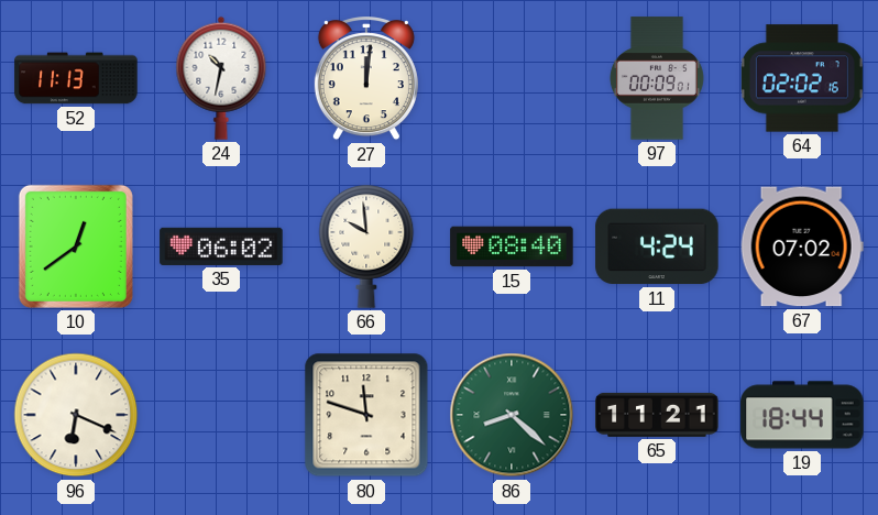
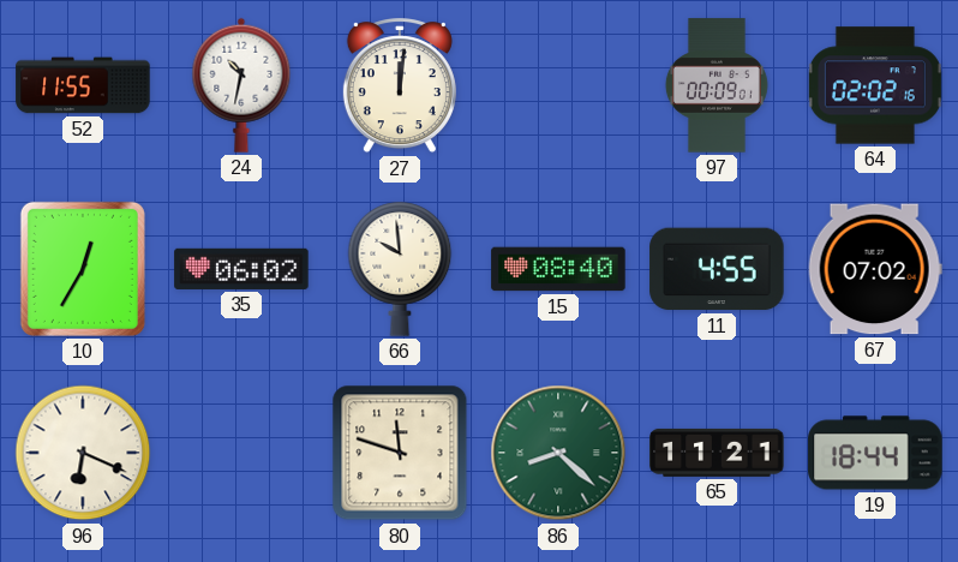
52: 11:13 -> 11:55
10: 12:39 -> 12:35
11: 4:24 -> 4:55
